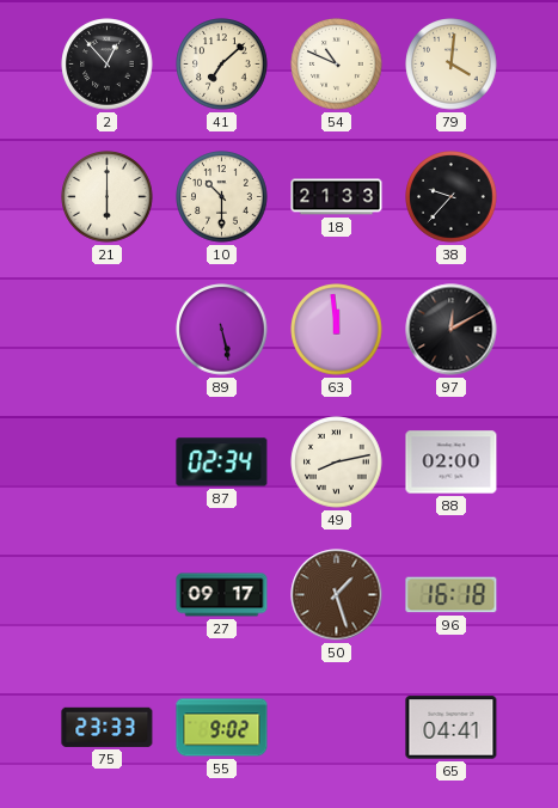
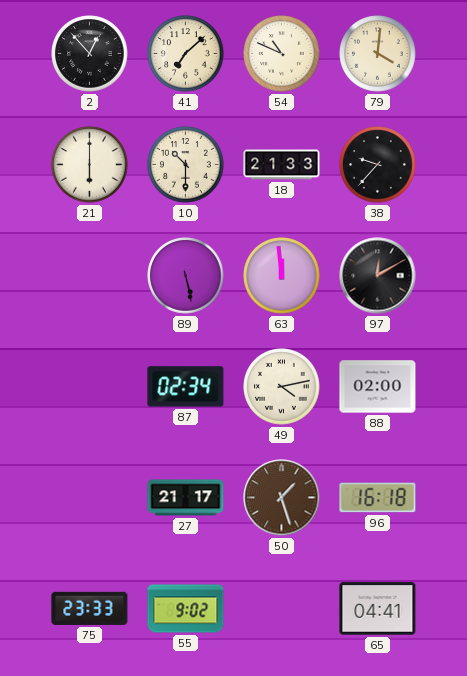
49: 8:13 -> 4:13
27: 09:17 -> 21:17
